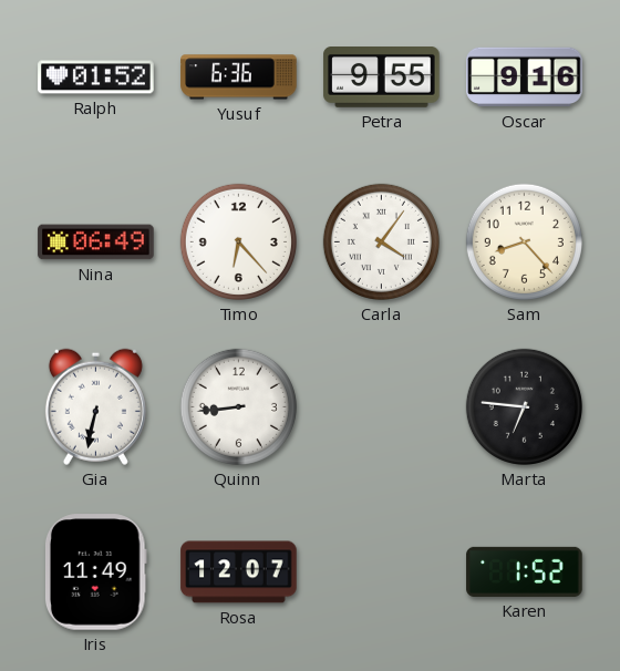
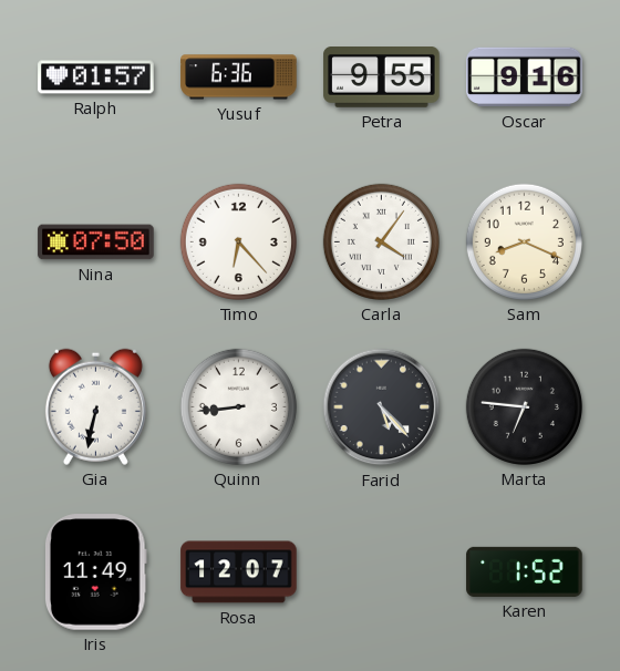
Ralph: 01:52 -> 01:57
Nina: 06:49 -> 07:50
Sam: 8:23 -> 8:19
Farid: none -> 5:23
